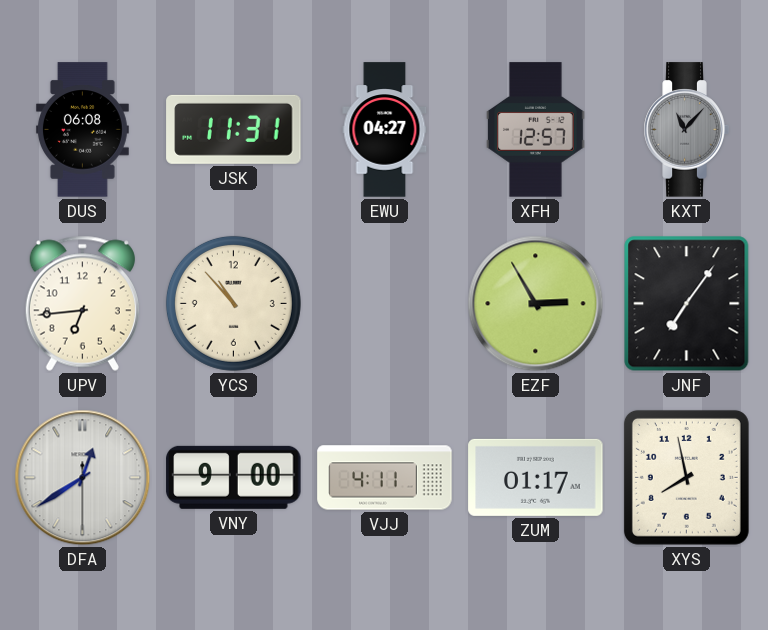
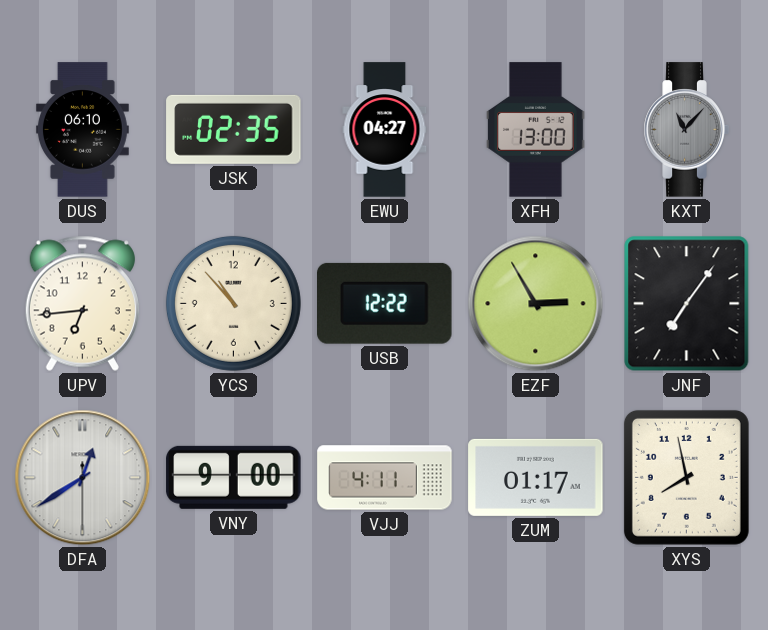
DUS: 06:08 -> 06:10
JSK: 11:31 -> 02:35
XFH: 12:57 -> 13:00
USB: none -> 12:22
